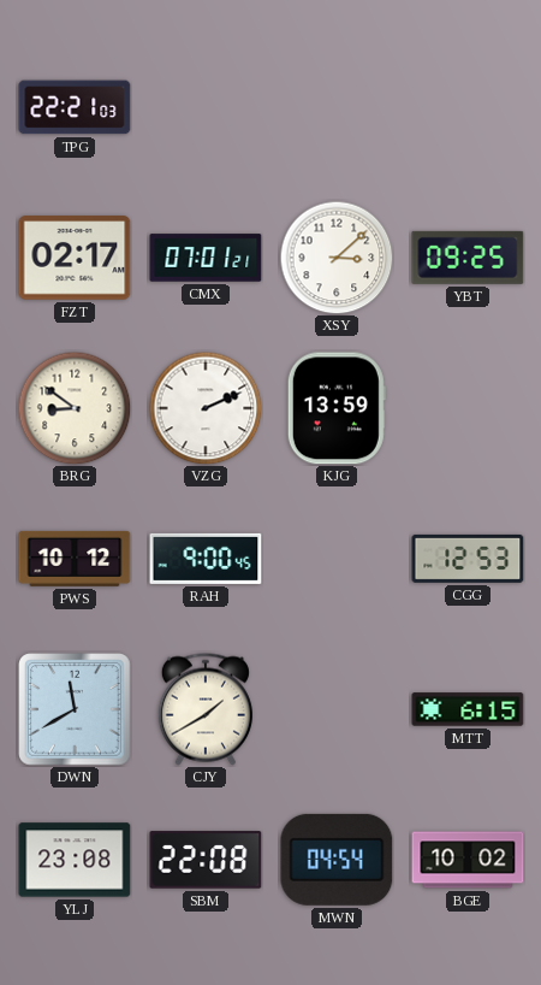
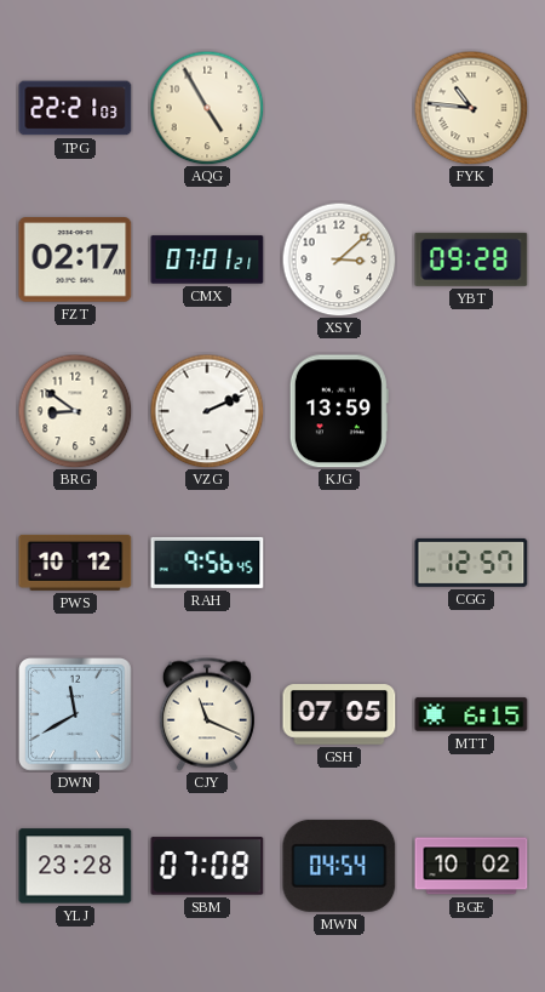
AQG: none -> 4:55
FYK: none -> 10:46
YBT: 09:25 -> 09:28
RAH: 9:00 -> 9:56
CGG: 12:53 -> 12:57
CJY: 1:40 -> 11:19
GSH: none -> 07:05
YLJ: 23:08 -> 23:28
SBM: 22:08 -> 07:08
